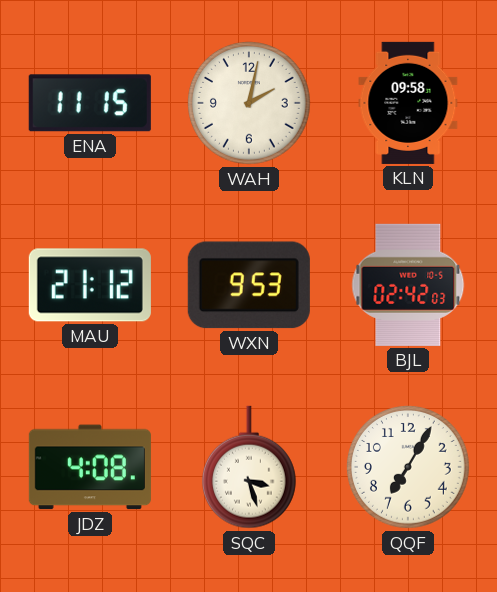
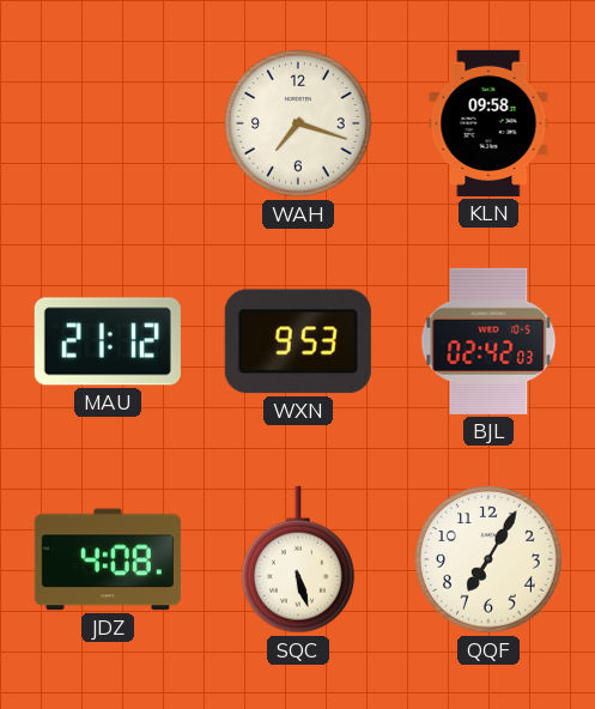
ENA: 11:15 -> none
WAH: 2:02 -> 7:18
SQC: 3:27 -> 5:27
